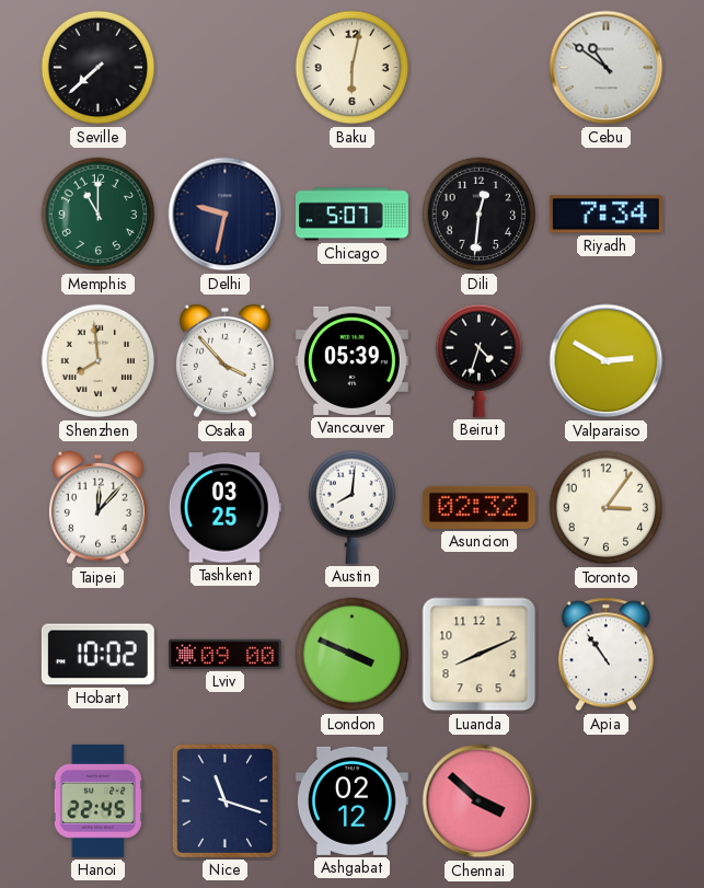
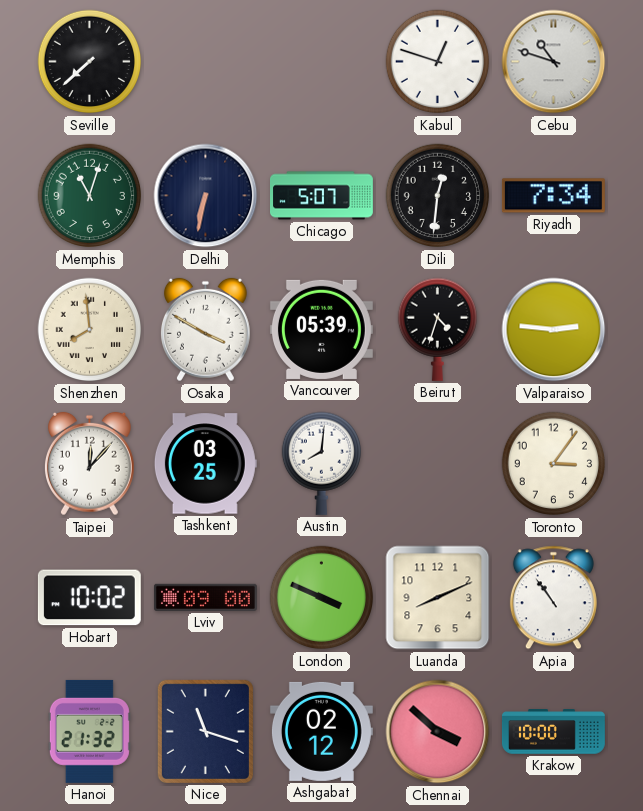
Baku: 6:02 -> none
Kabul: none -> 12:48
Cebu: 10:51 -> 10:48
Memphis: 11:00 -> 11:03
Delhi: 9:32 -> 6:32
Osaka: 3:53 -> 3:50
Valparaiso: 2:50 -> 2:46
Asuncion: 02:32 -> none
Hanoi: 22:45 -> 21:32
Krakow: none -> 10:00
